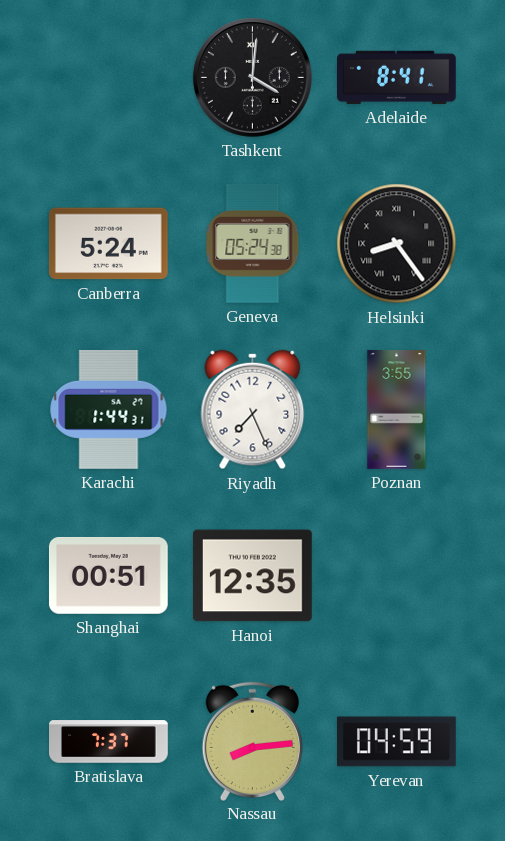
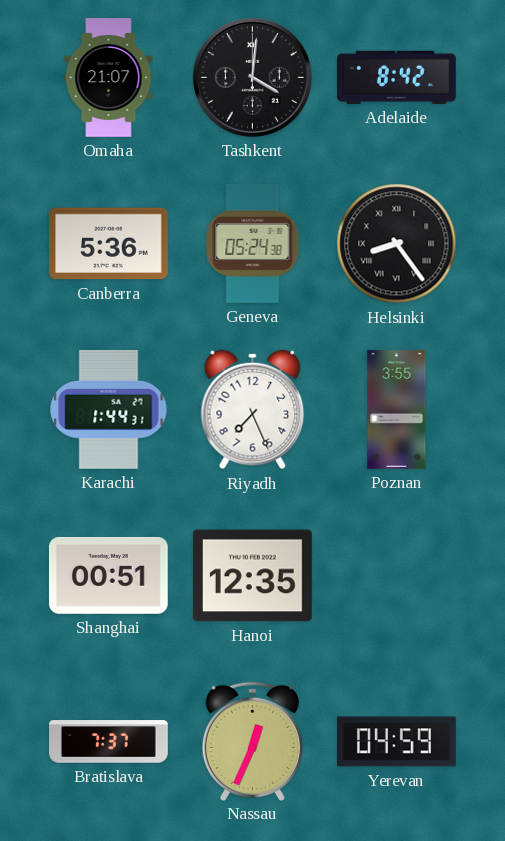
Omaha: none -> 21:07
Adelaide: 8:41 -> 8:42
Canberra: 5:24 -> 5:36
Nassau: 8:14 -> 12:34
